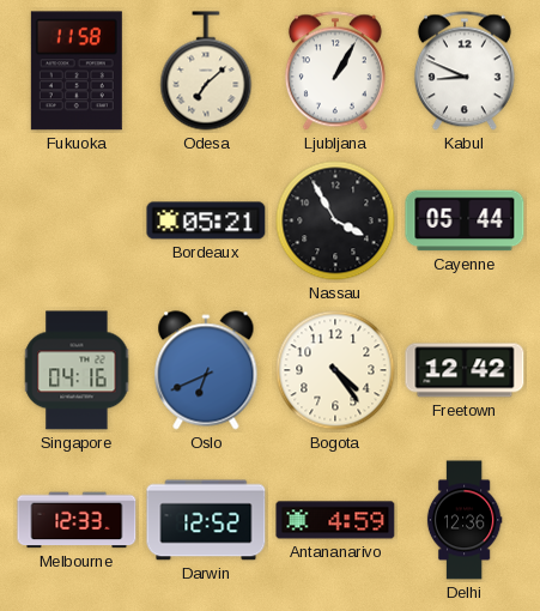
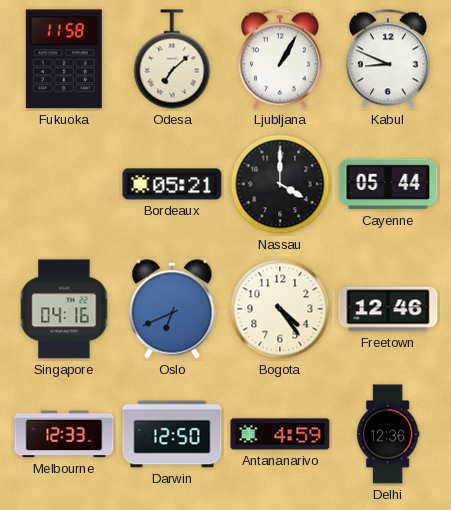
Nassau: 3:55 -> 4:00
Freetown: 12:42 -> 12:46
Darwin: 12:52 -> 12:50
